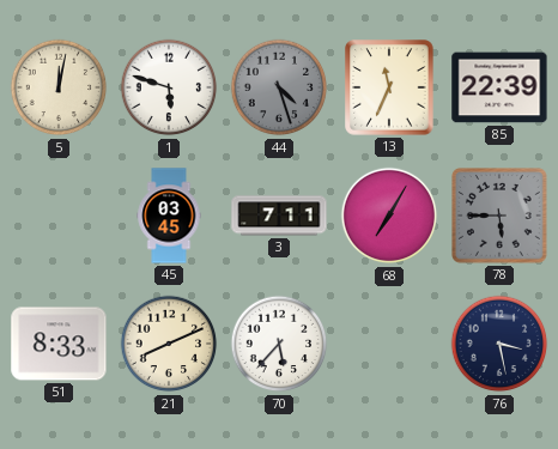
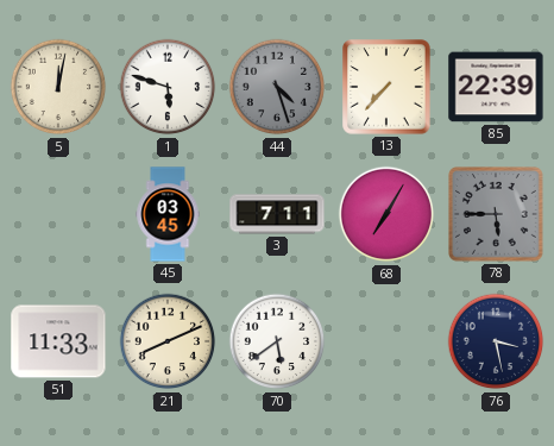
13: 11:34 -> 7:37
51: 8:33 -> 11:33
70: 5:37 -> 5:39
